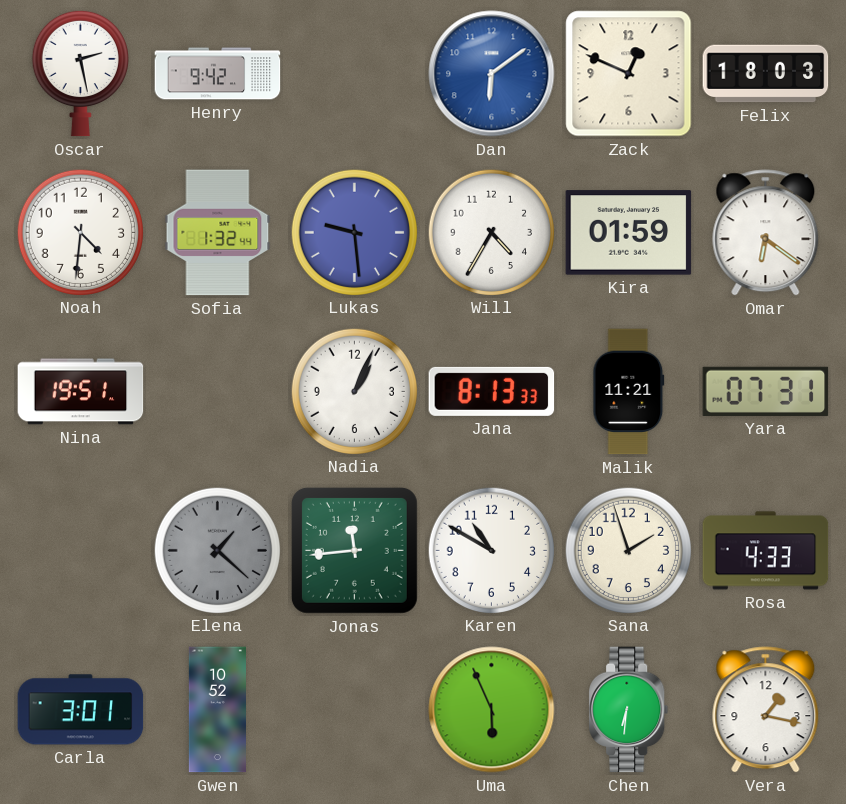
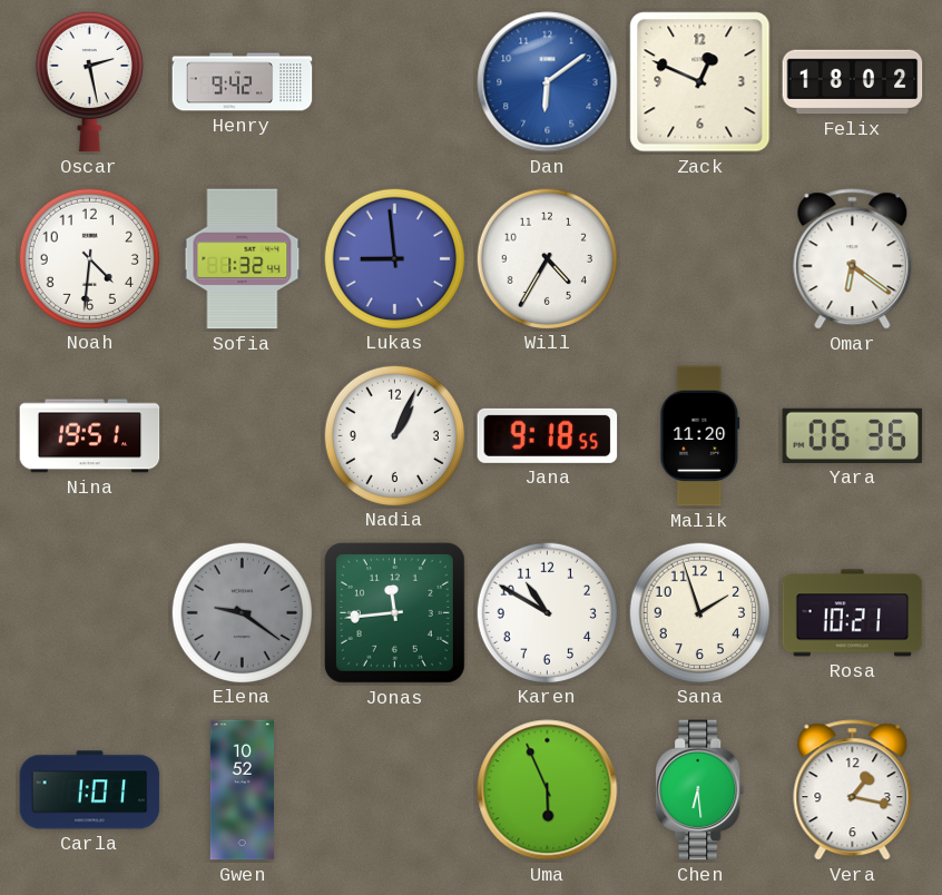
Felix: 18:03 -> 18:02
Lukas: 9:29 -> 8:59
Kira: 01:59 -> none
Jana: 8:13 -> 9:18
Malik: 11:21 -> 11:20
Yara: 07:31 -> 06:36
Elena: 1:22 -> 9:21
Rosa: 4:33 -> 10:21
Carla: 3:01 -> 1:01
Chen: 6:31 -> 6:29
